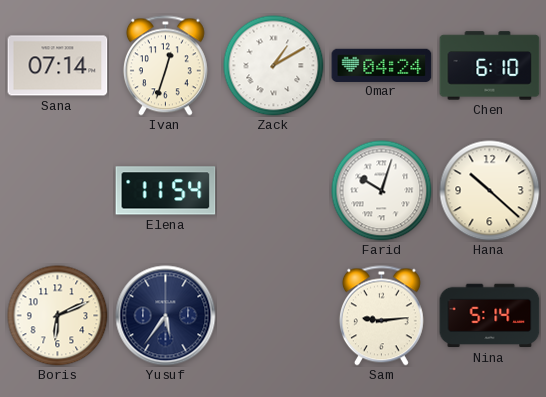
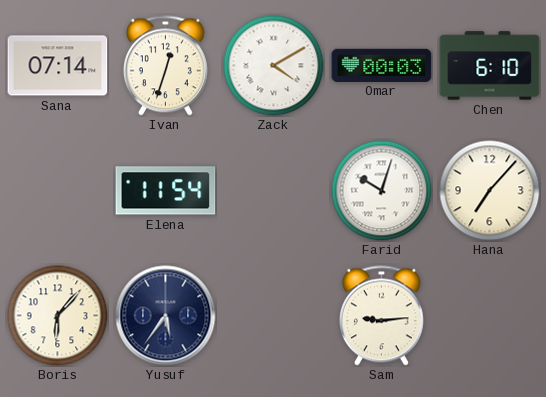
Zack: 1:10 -> 4:10
Omar: 04:24 -> 00:03
Hana: 10:22 -> 7:07
Boris: 6:11 -> 6:07
Nina: 5:14 -> none
